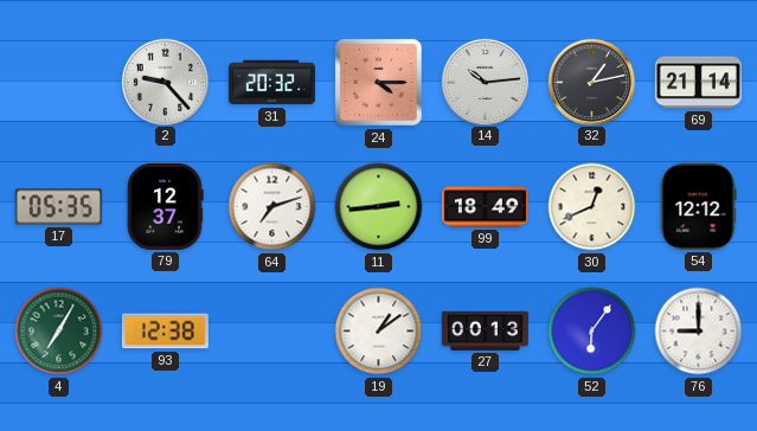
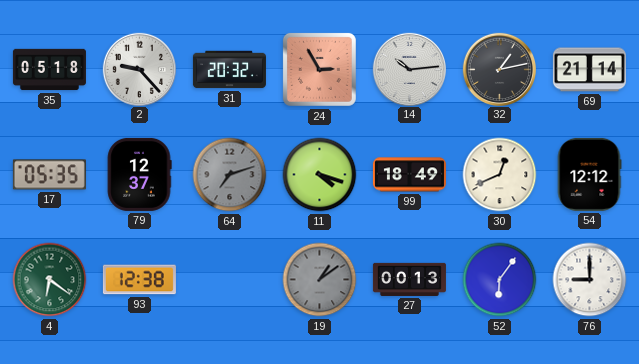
35: none -> 05:18
24: 4:15 -> 2:55
64 dial: white -> grey
11: 2:44 -> 4:18
4: 7:05 -> 6:21
19 dial: white -> grey
